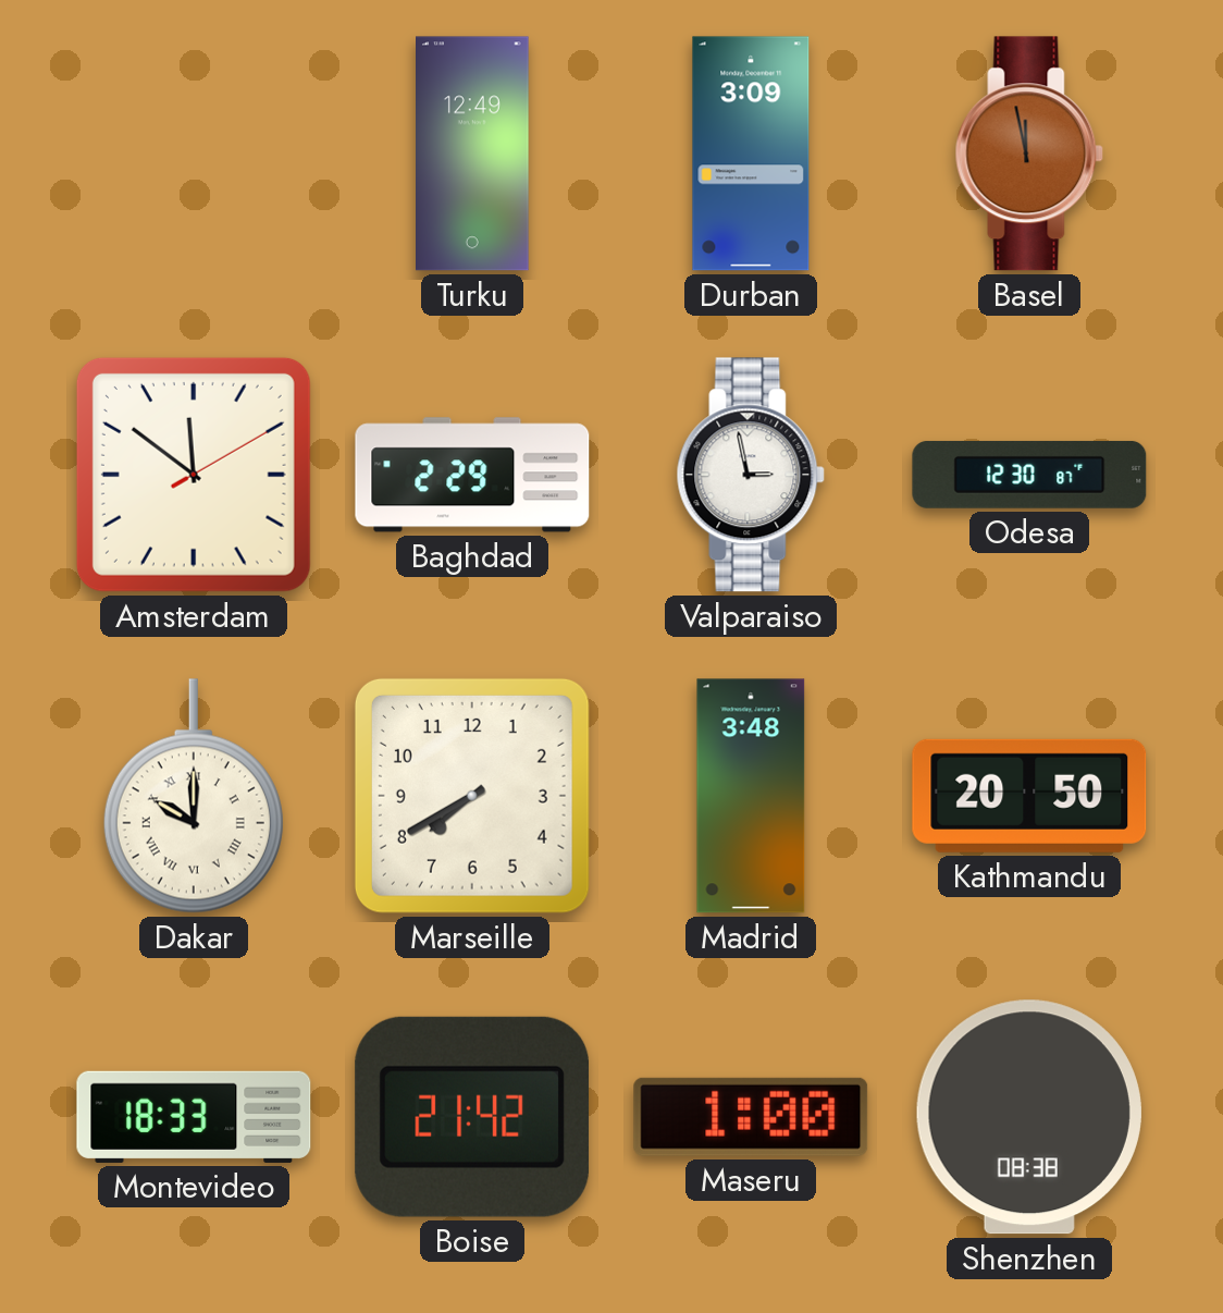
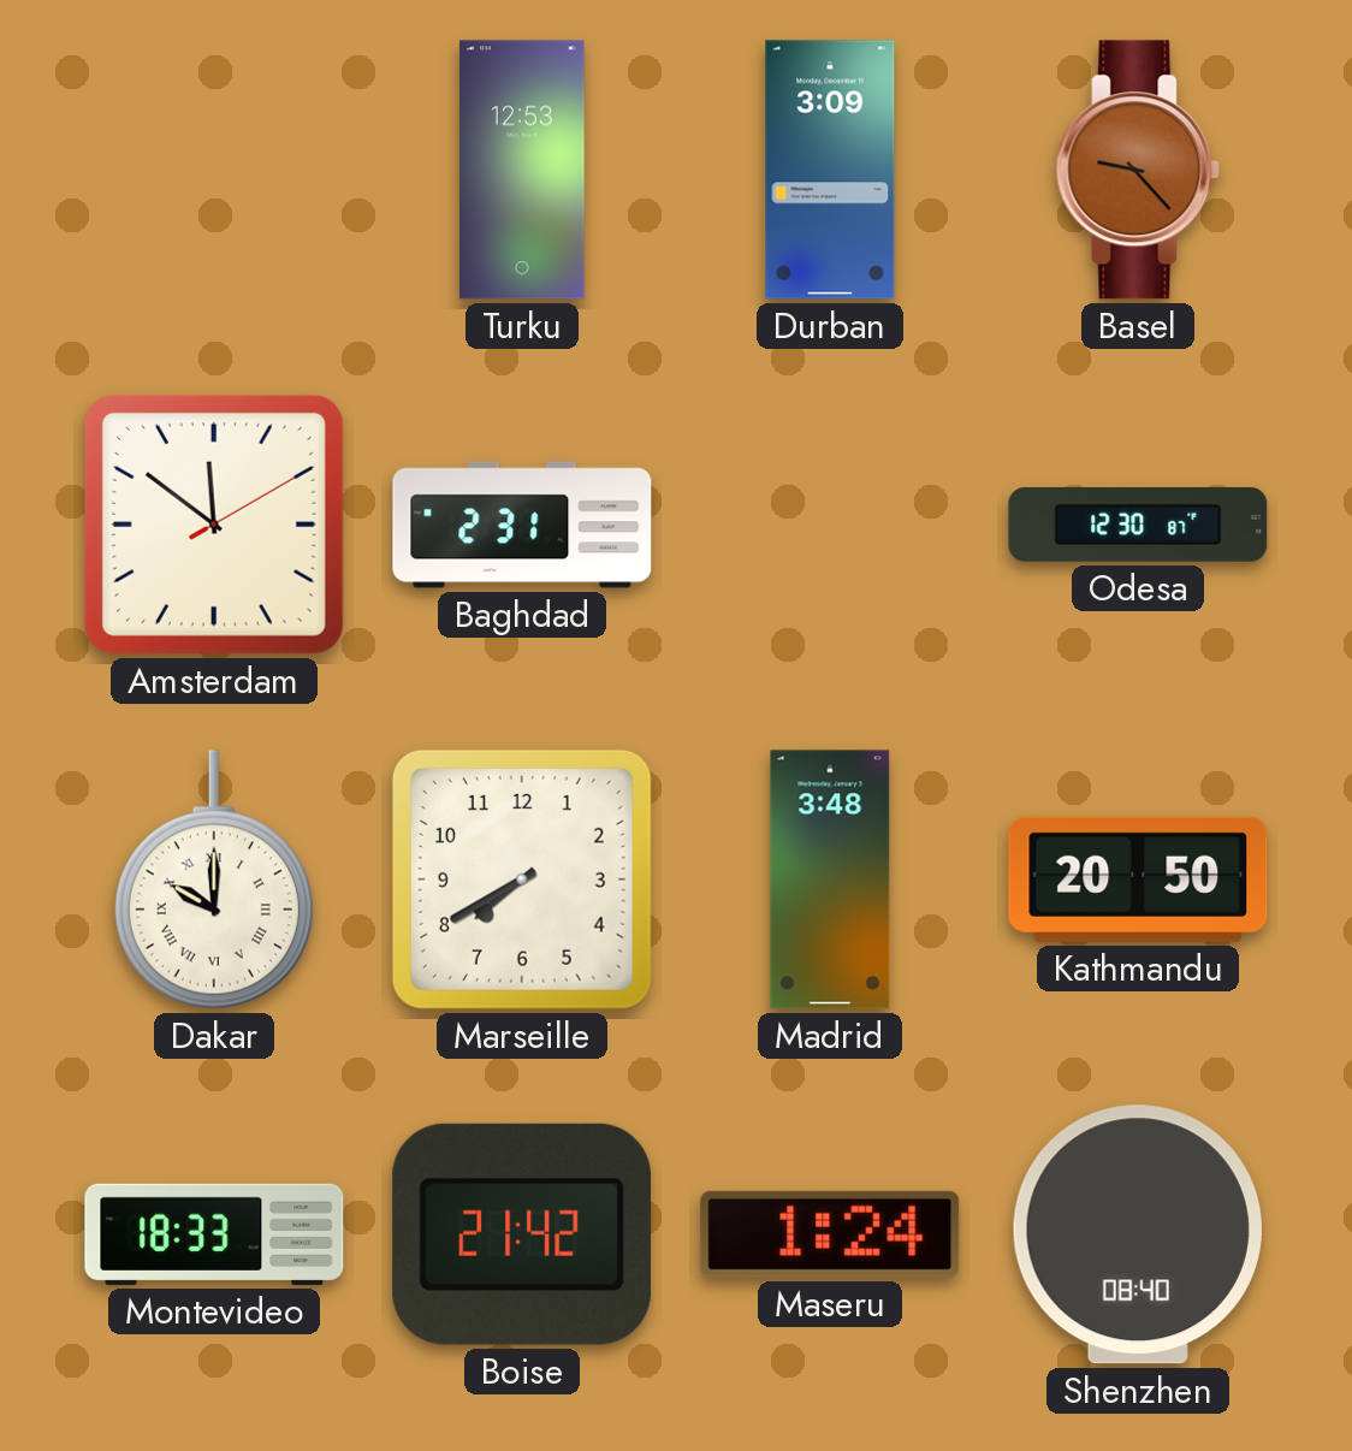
Turku: 12:49 -> 12:53
Basel: 11:58 -> 9:23
Baghdad: 2:29 -> 2:31
Valparaiso: 2:58 -> none
Maseru: 1:00 -> 1:24
Shenzhen: 08:38 -> 08:40
